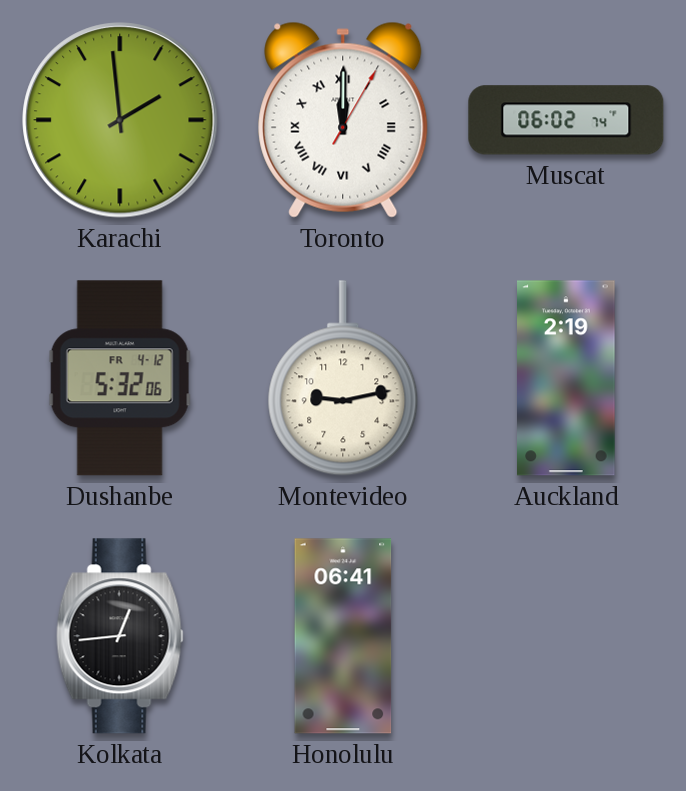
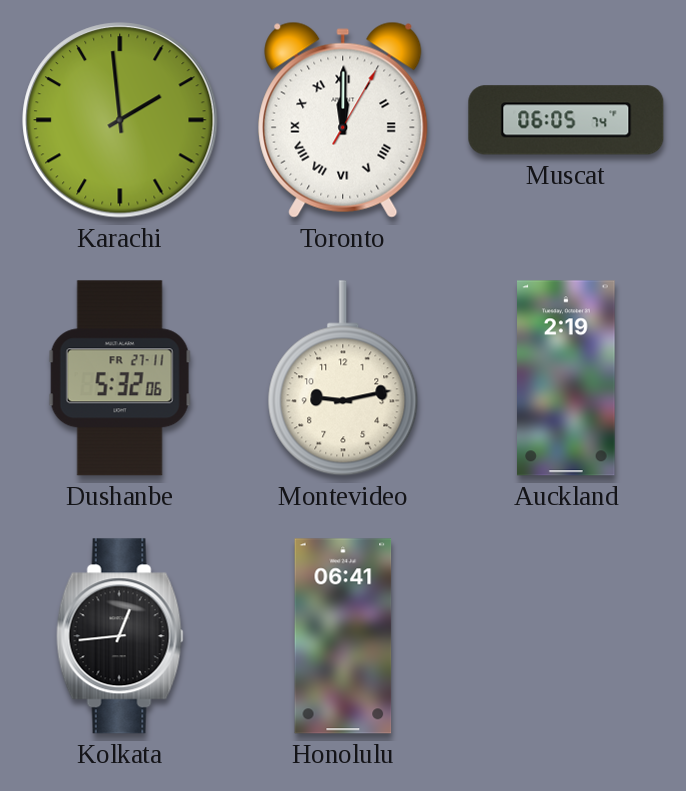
Muscat: 06:02 -> 06:05
Dushanbe date: FR 4-12 -> FR 27-11
